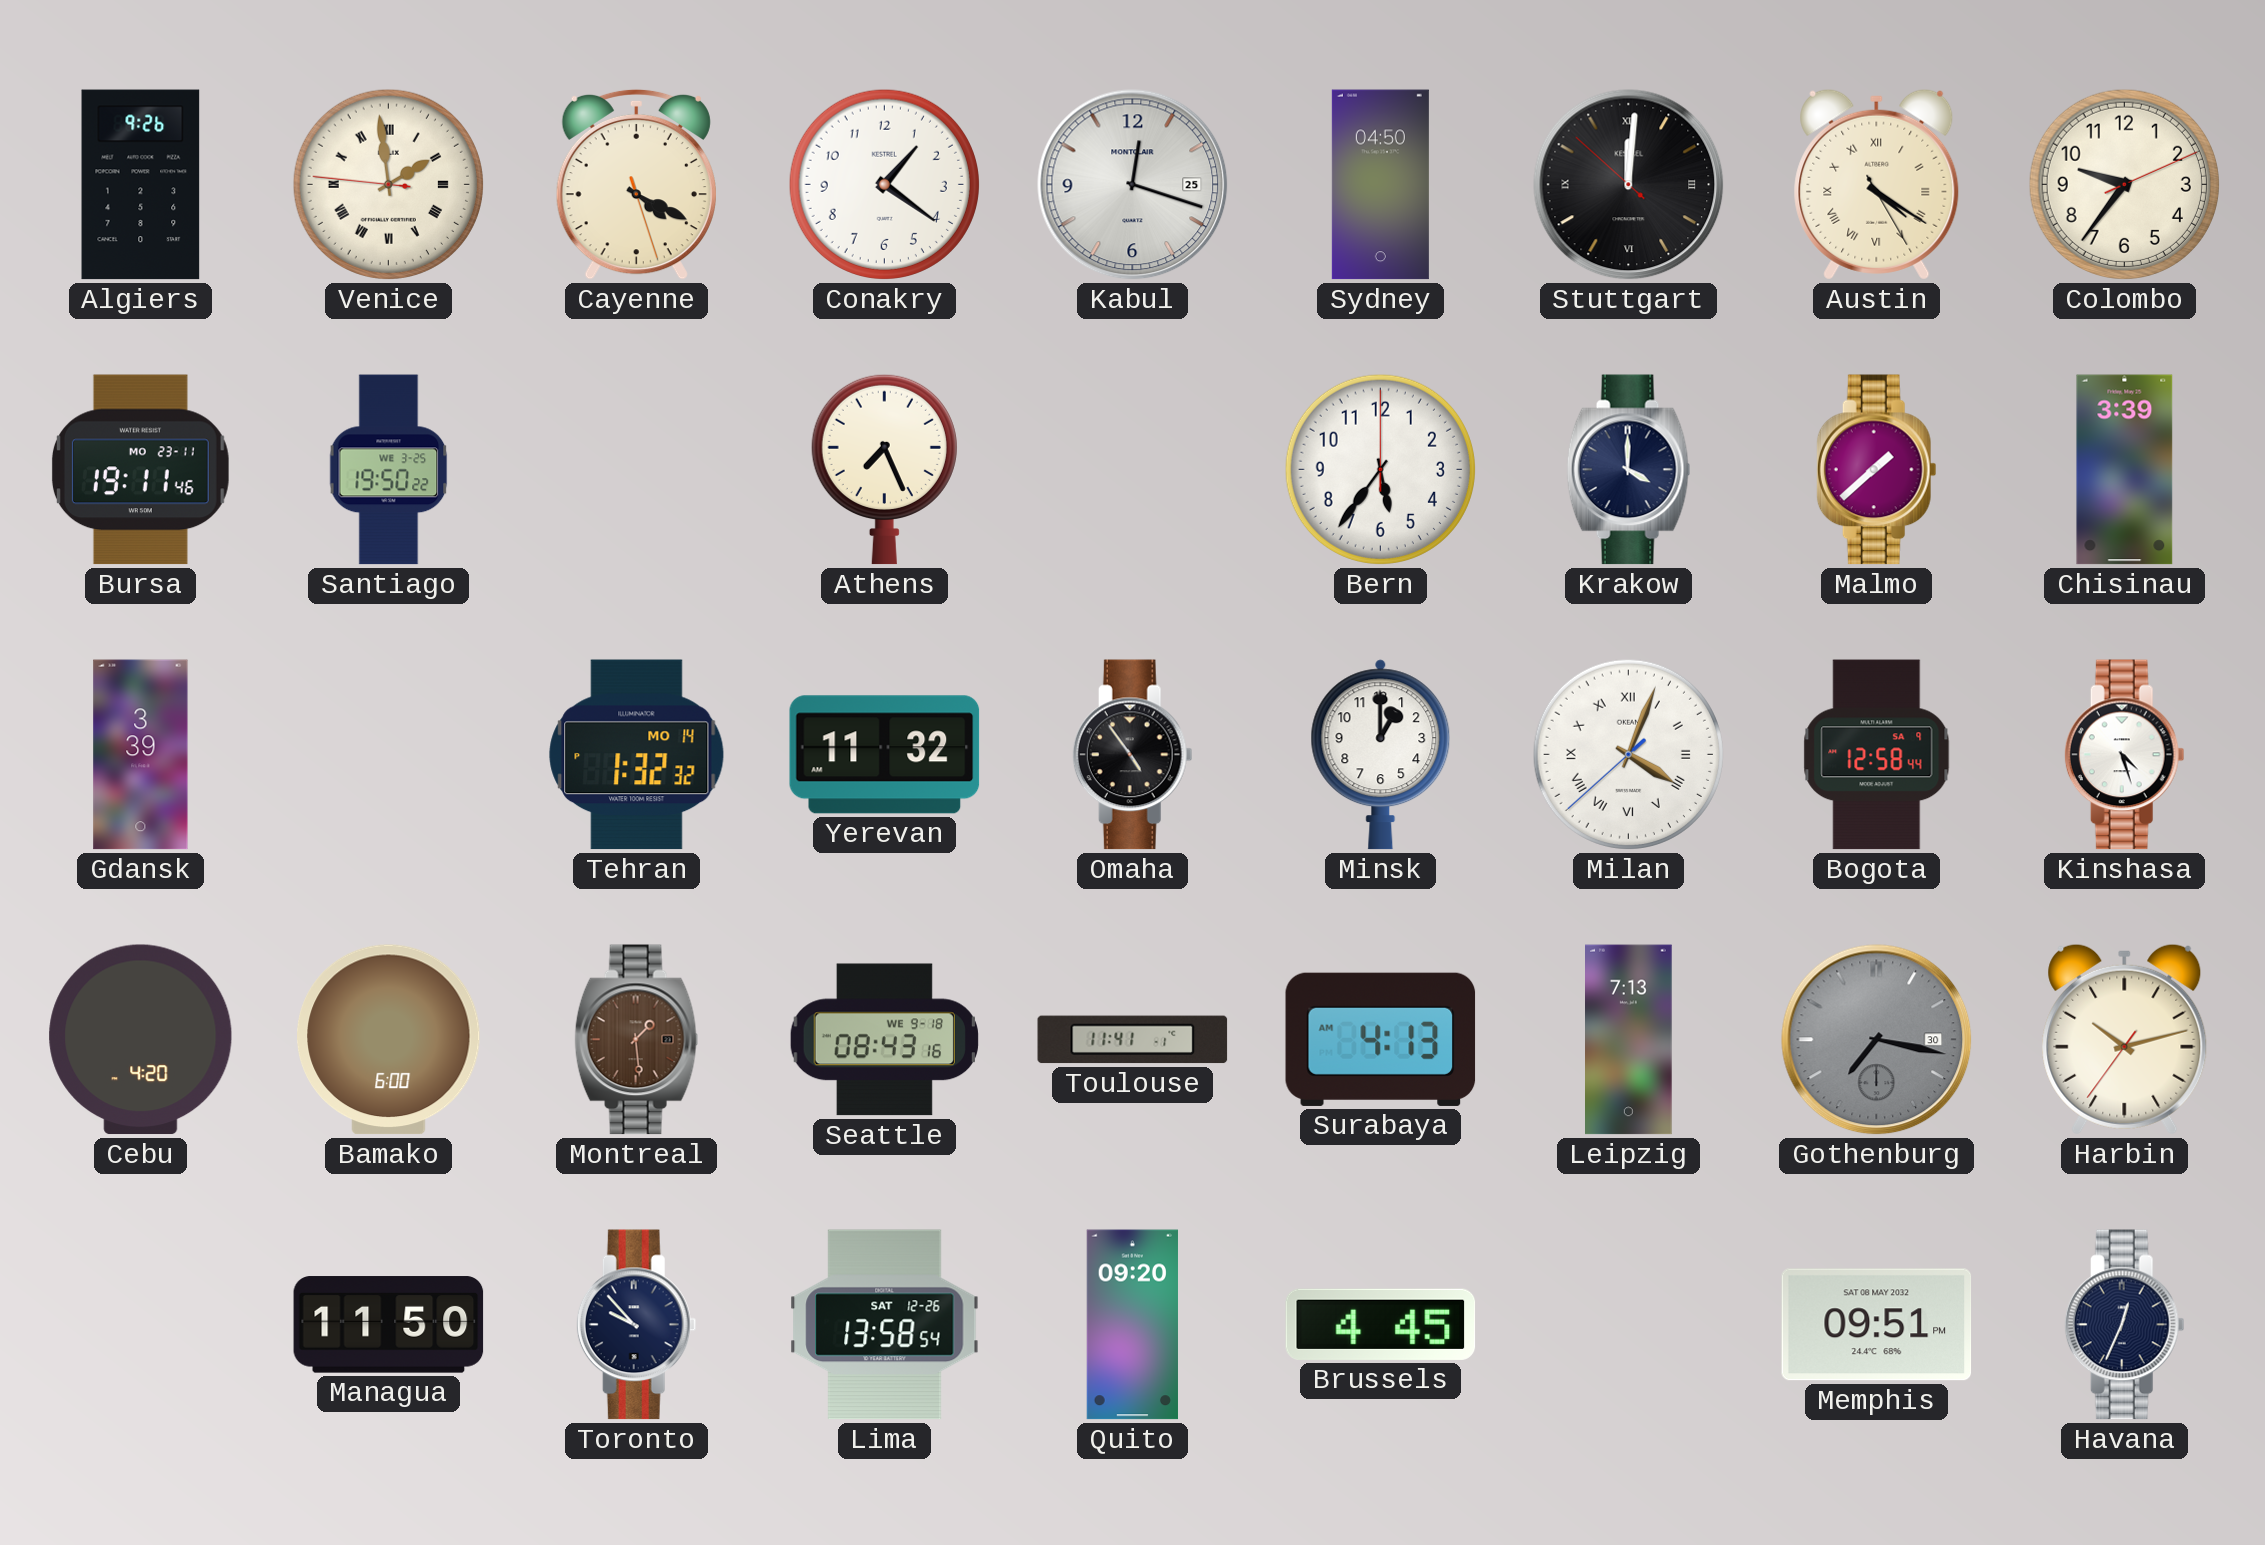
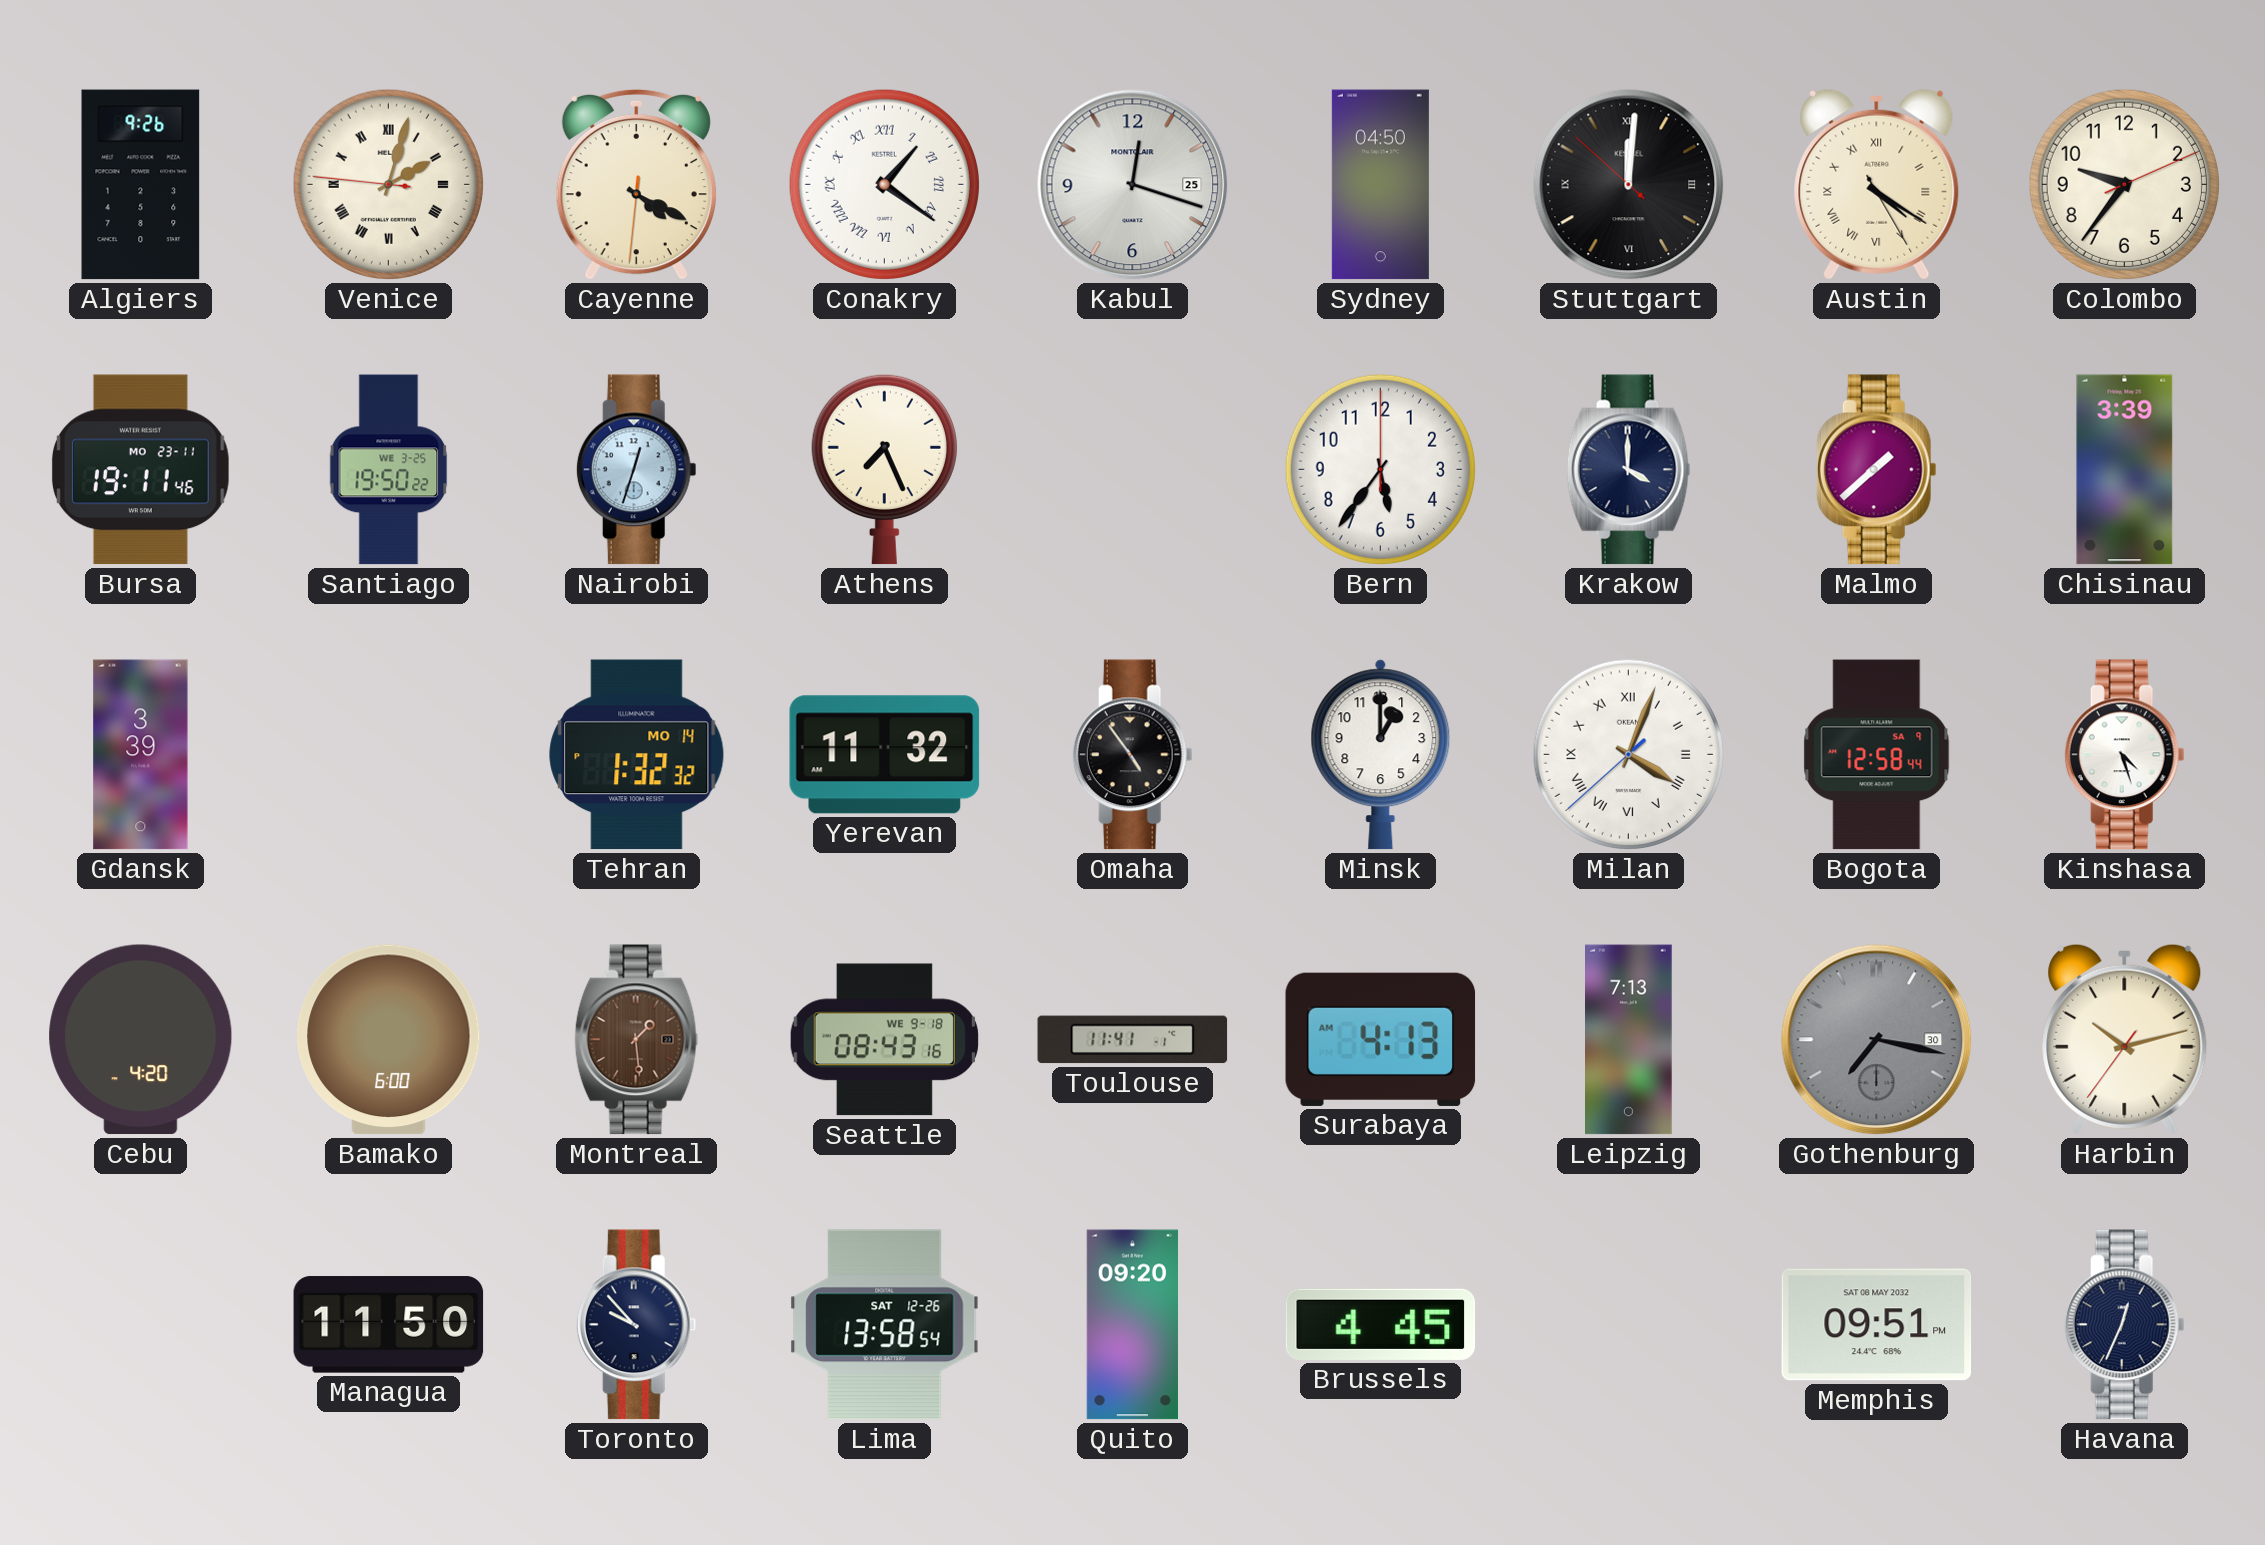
Venice: 1:58 -> 2:02
Cayenne: 4:19:27 -> 4:19:31
Conakry numerals: Arabic -> Roman
Nairobi: none -> 12:33
